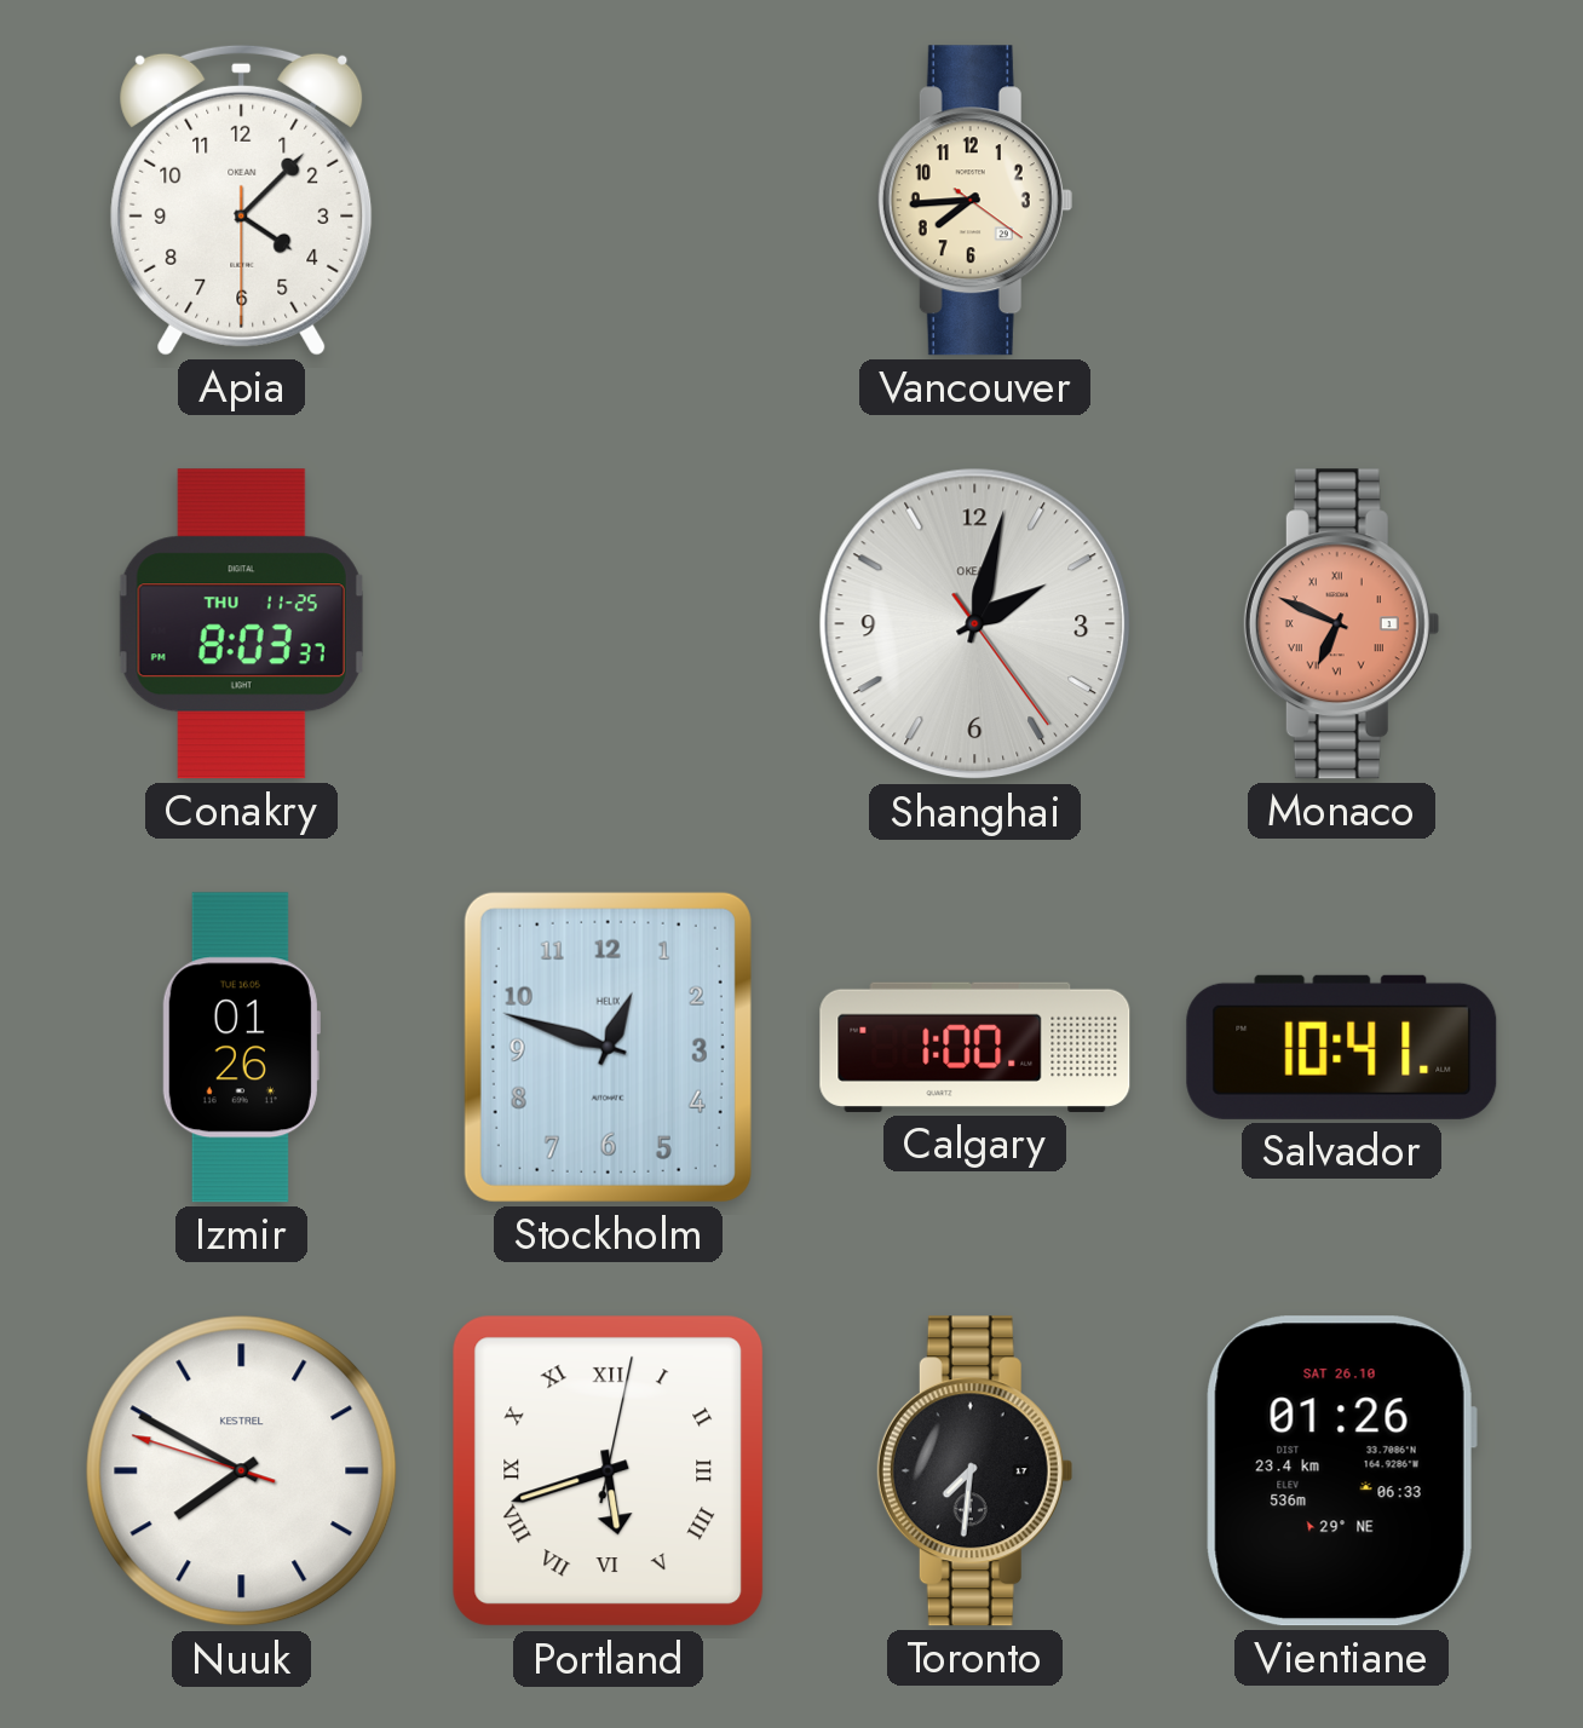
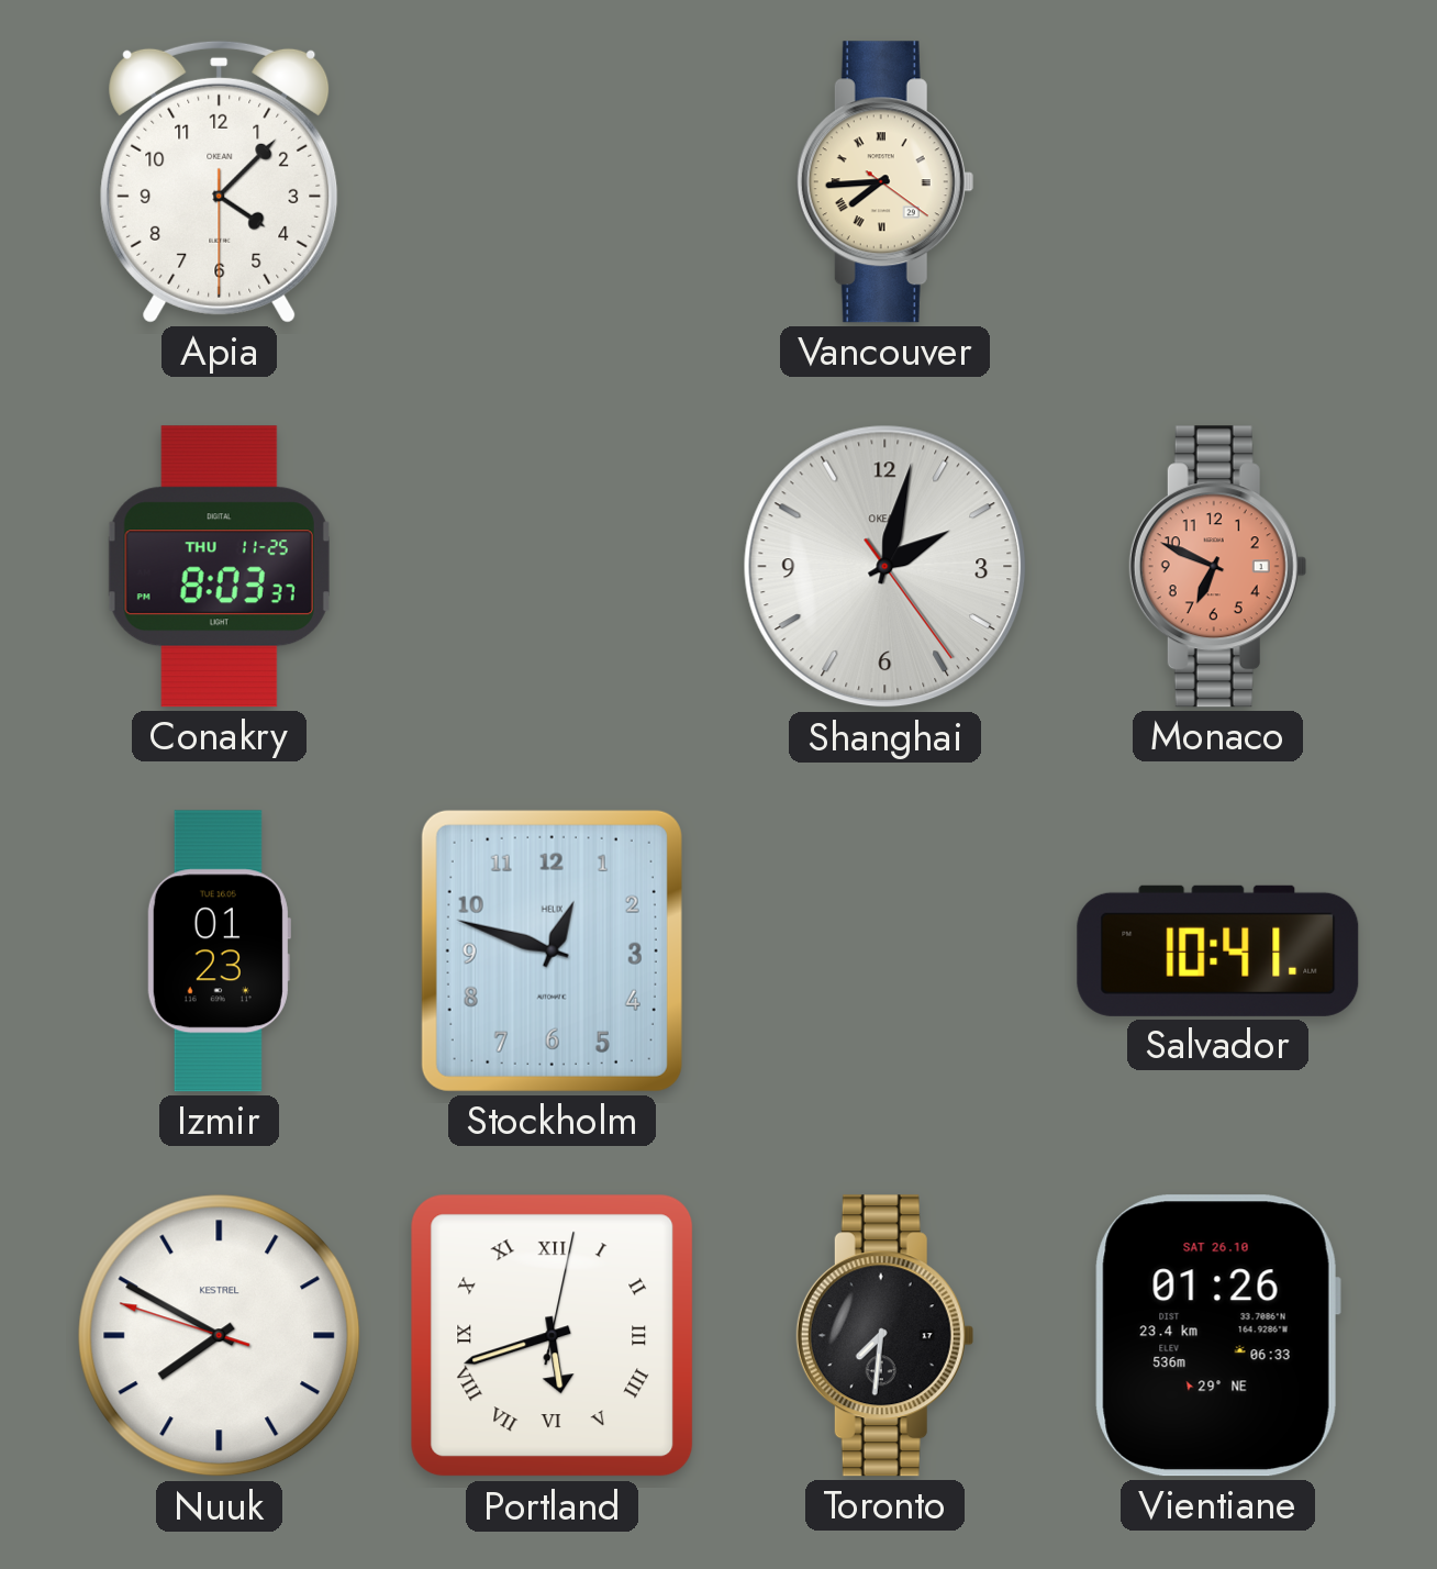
Vancouver numerals: Arabic -> Roman
Monaco numerals: Roman -> Arabic
Izmir: 01:26 -> 01:23
Calgary: 1:00 -> none
